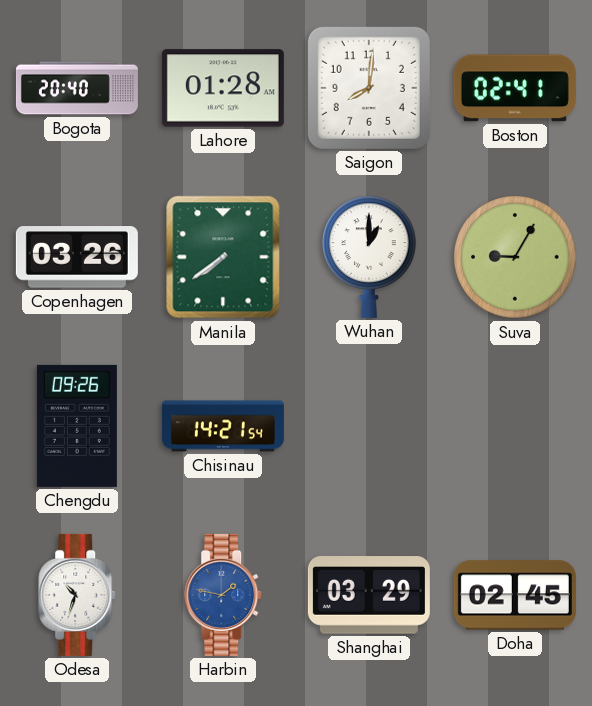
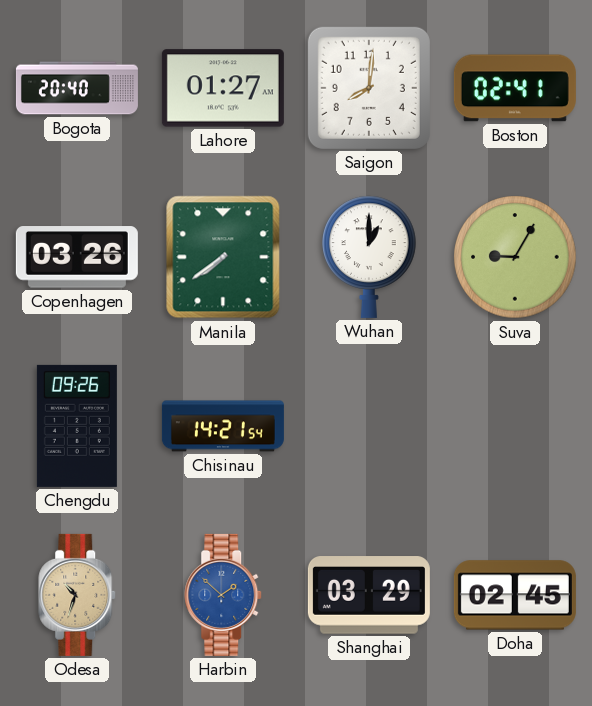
Lahore: 01:28 -> 01:27
Odesa dial: white -> champagne
Harbin: 1:47 -> 1:52
